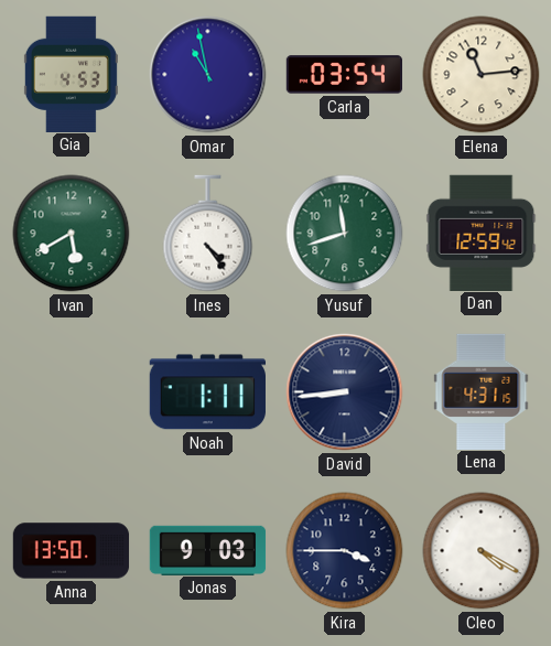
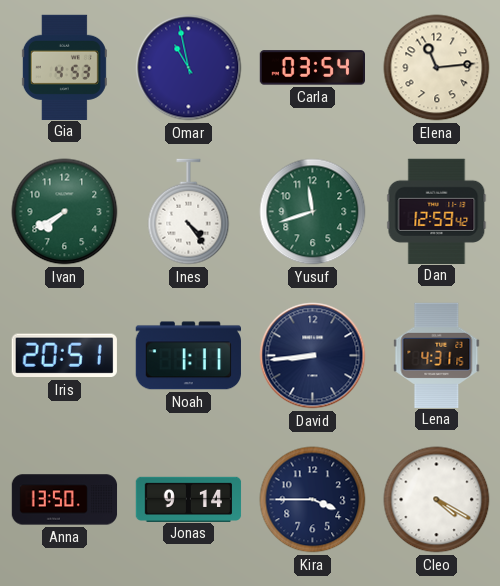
Ivan: 5:40 -> 7:40
Iris: none -> 20:51
Jonas: 9:03 -> 9:14
